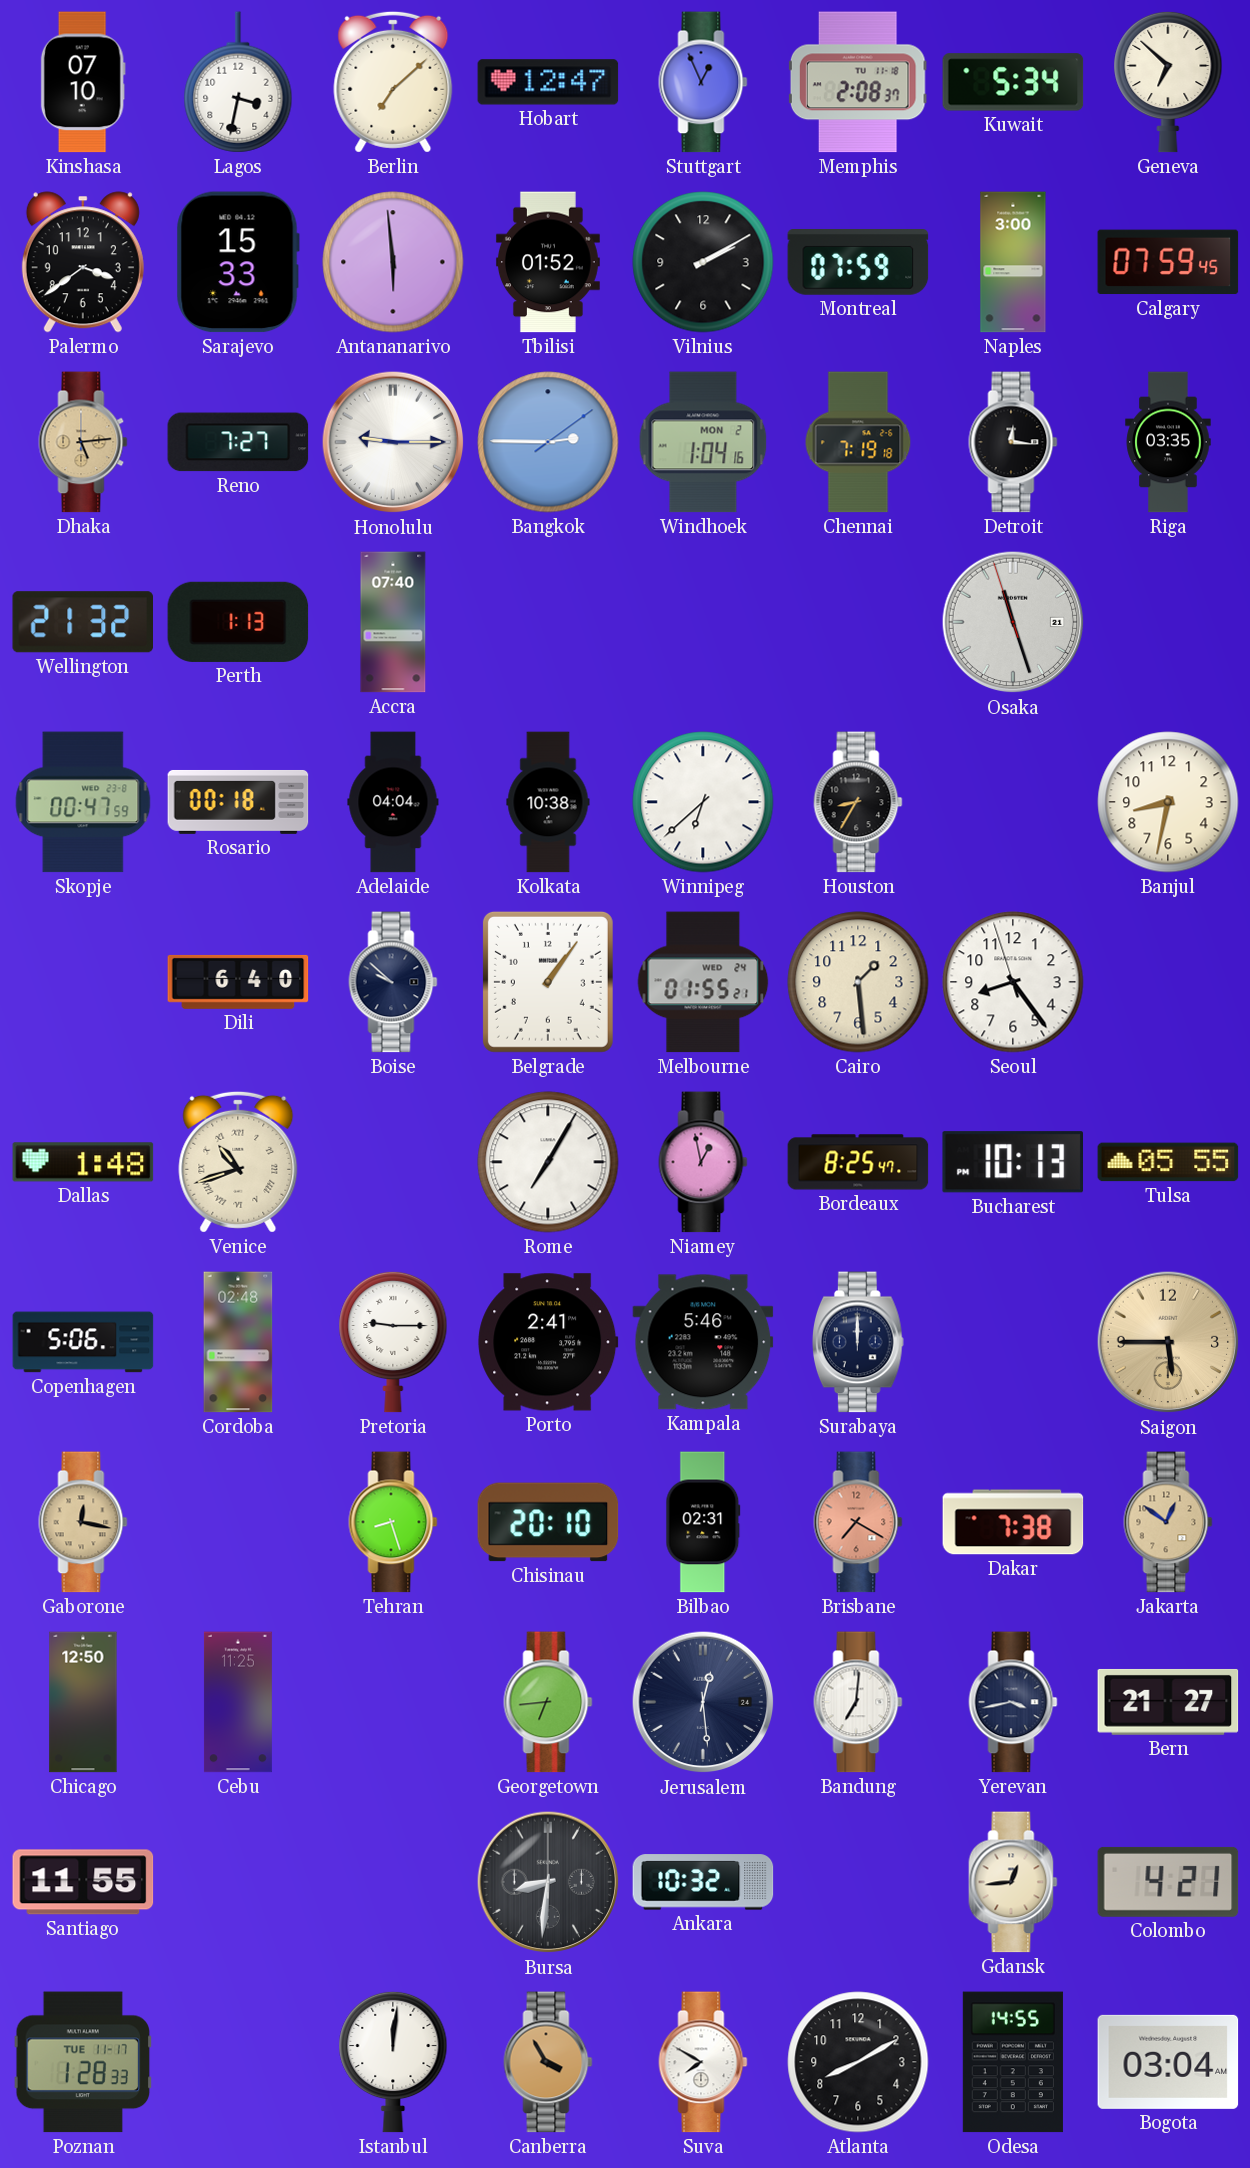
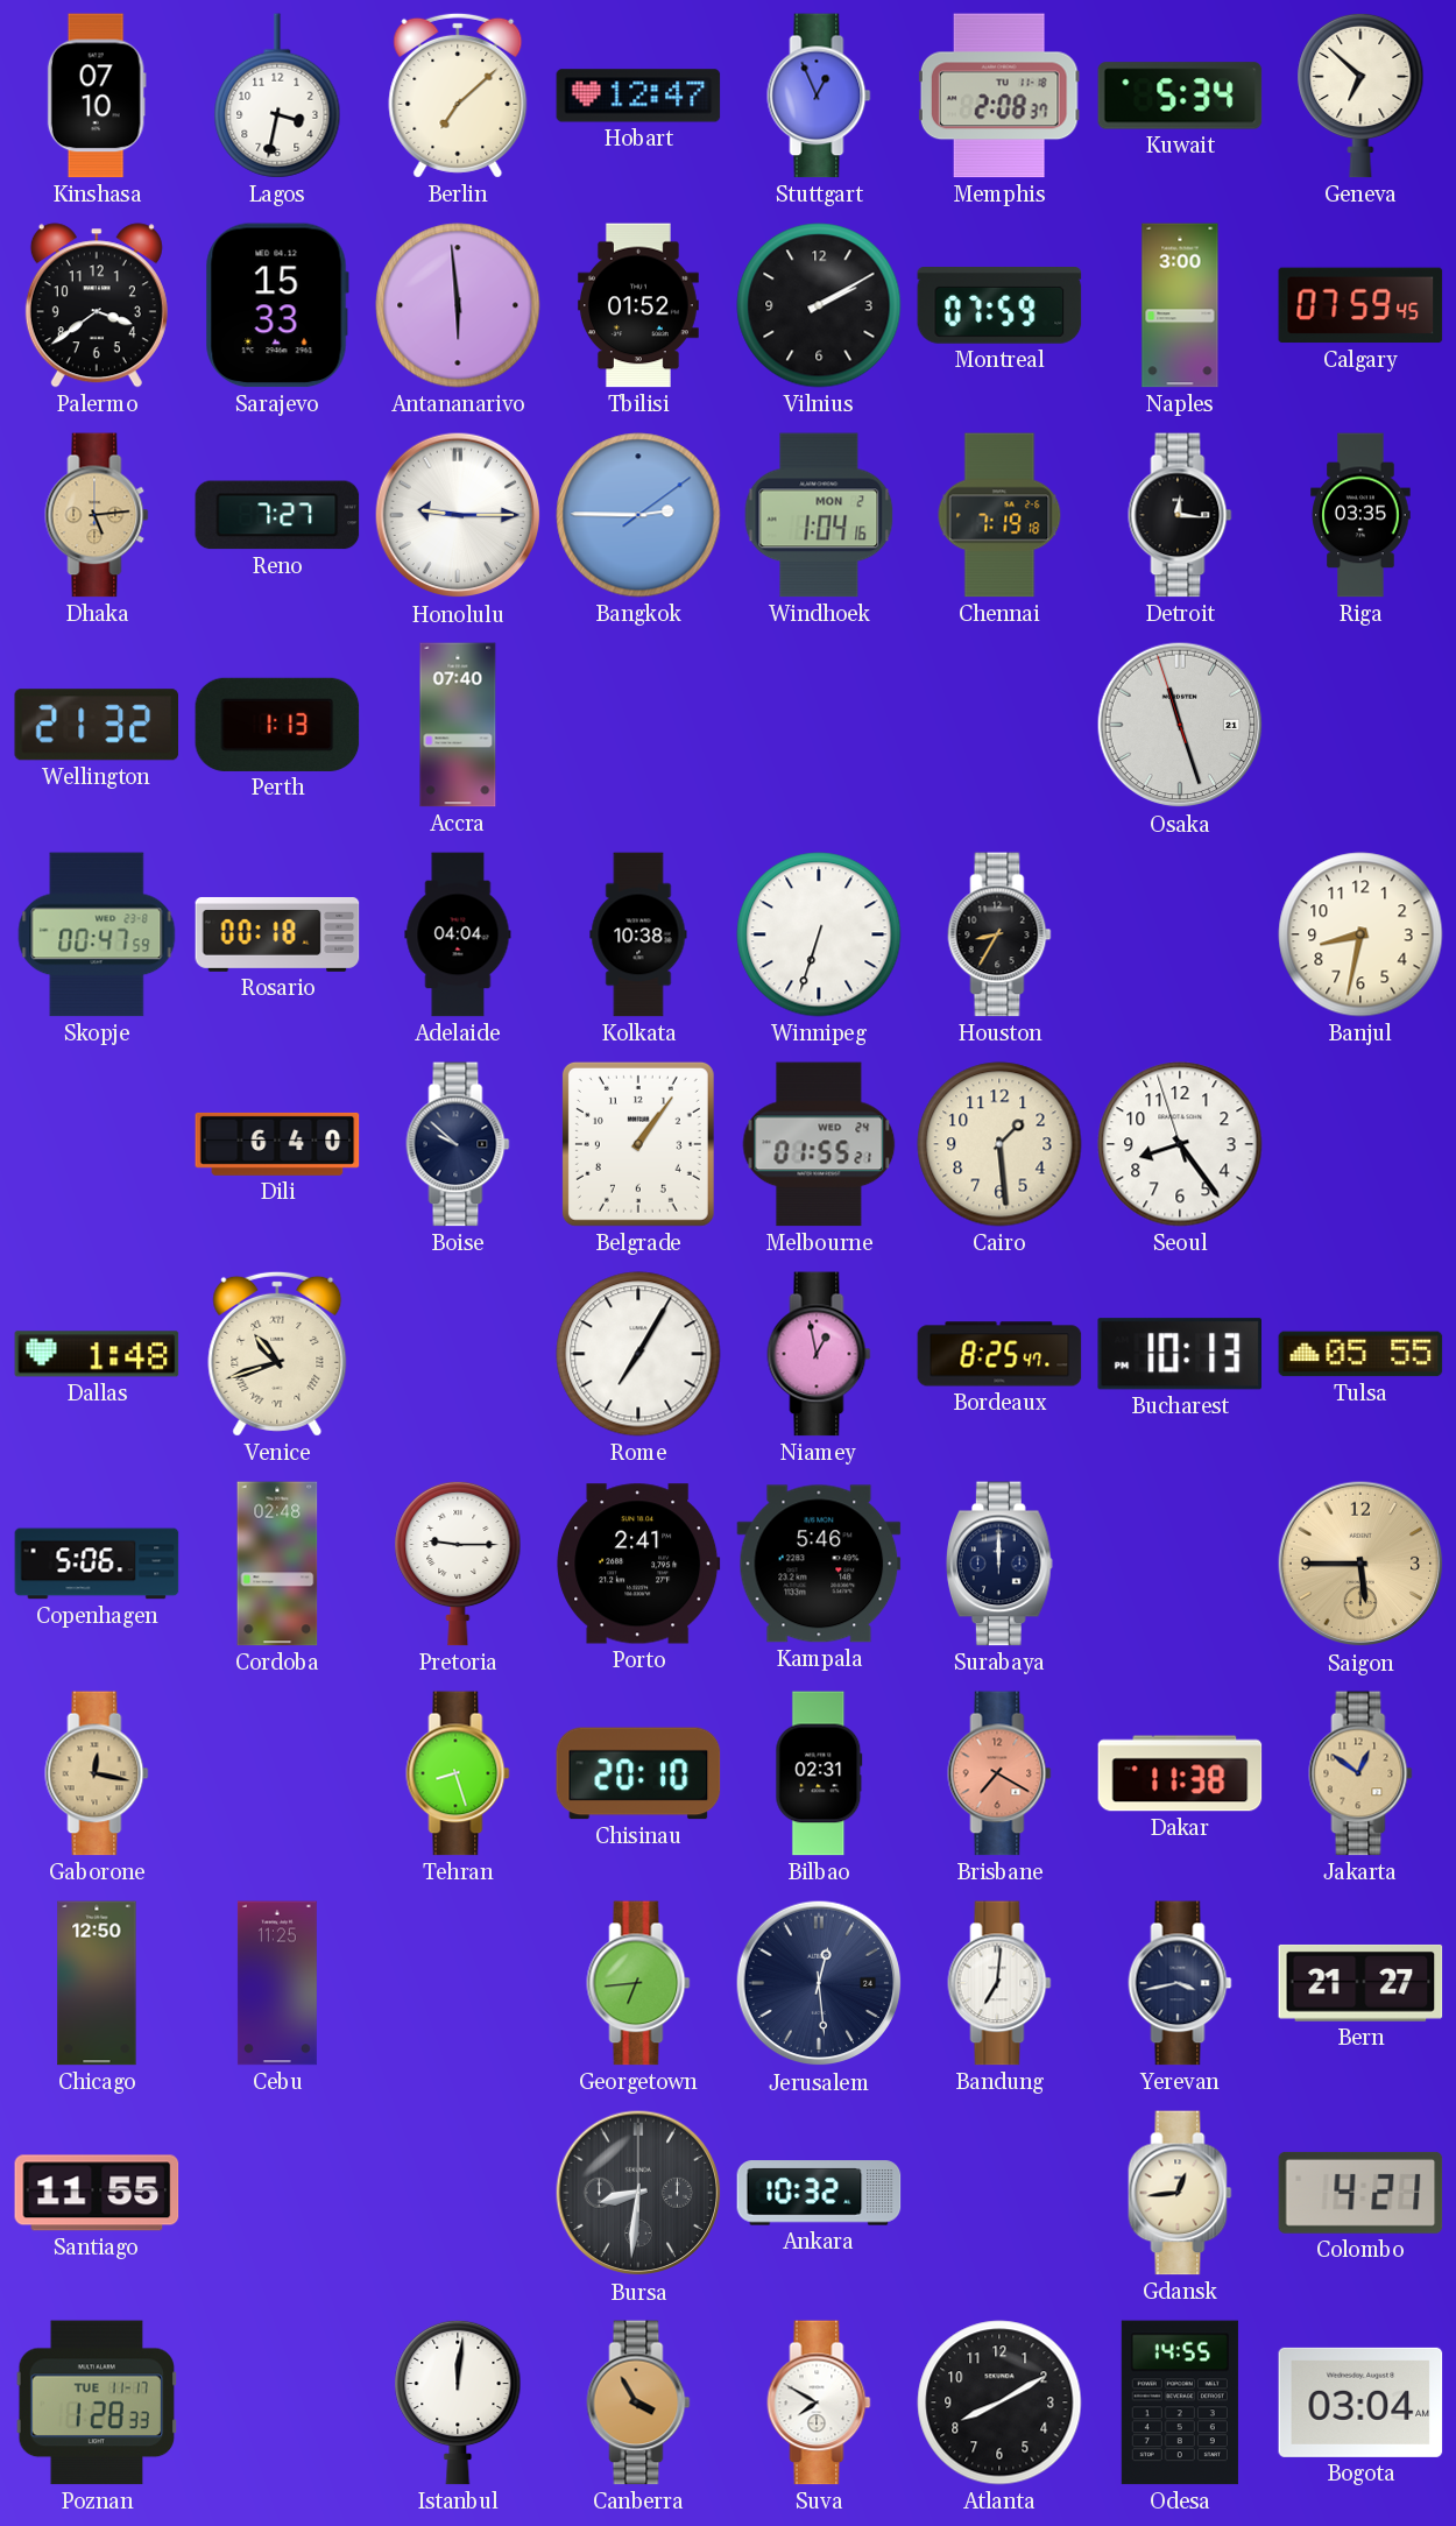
Winnipeg: 6:38 -> 6:33
Dakar: 7:38 -> 11:38
